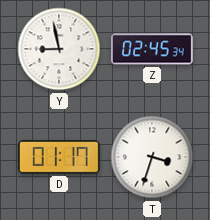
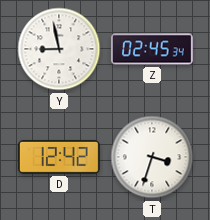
D: 01:17 -> 12:42
